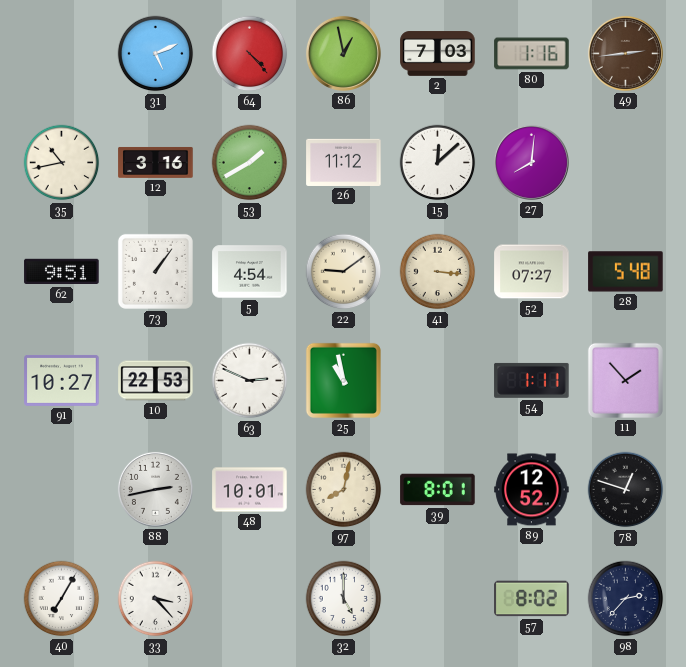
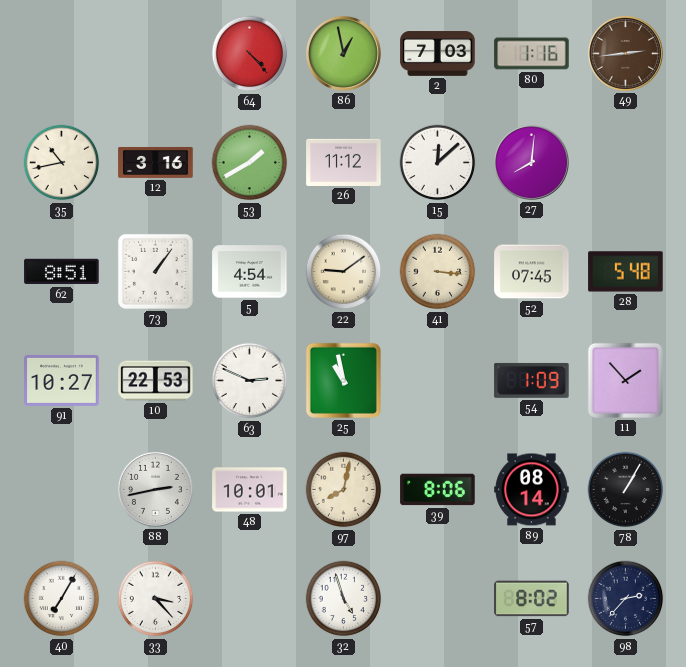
31: 5:11 -> none
62: 9:51 -> 8:51
52: 07:27 -> 07:45
54: 1:11 -> 1:09
39: 8:01 -> 8:06
89: 12:52 -> 08:14
78: 12:48 -> 1:05
32: 5:00 -> 4:57
